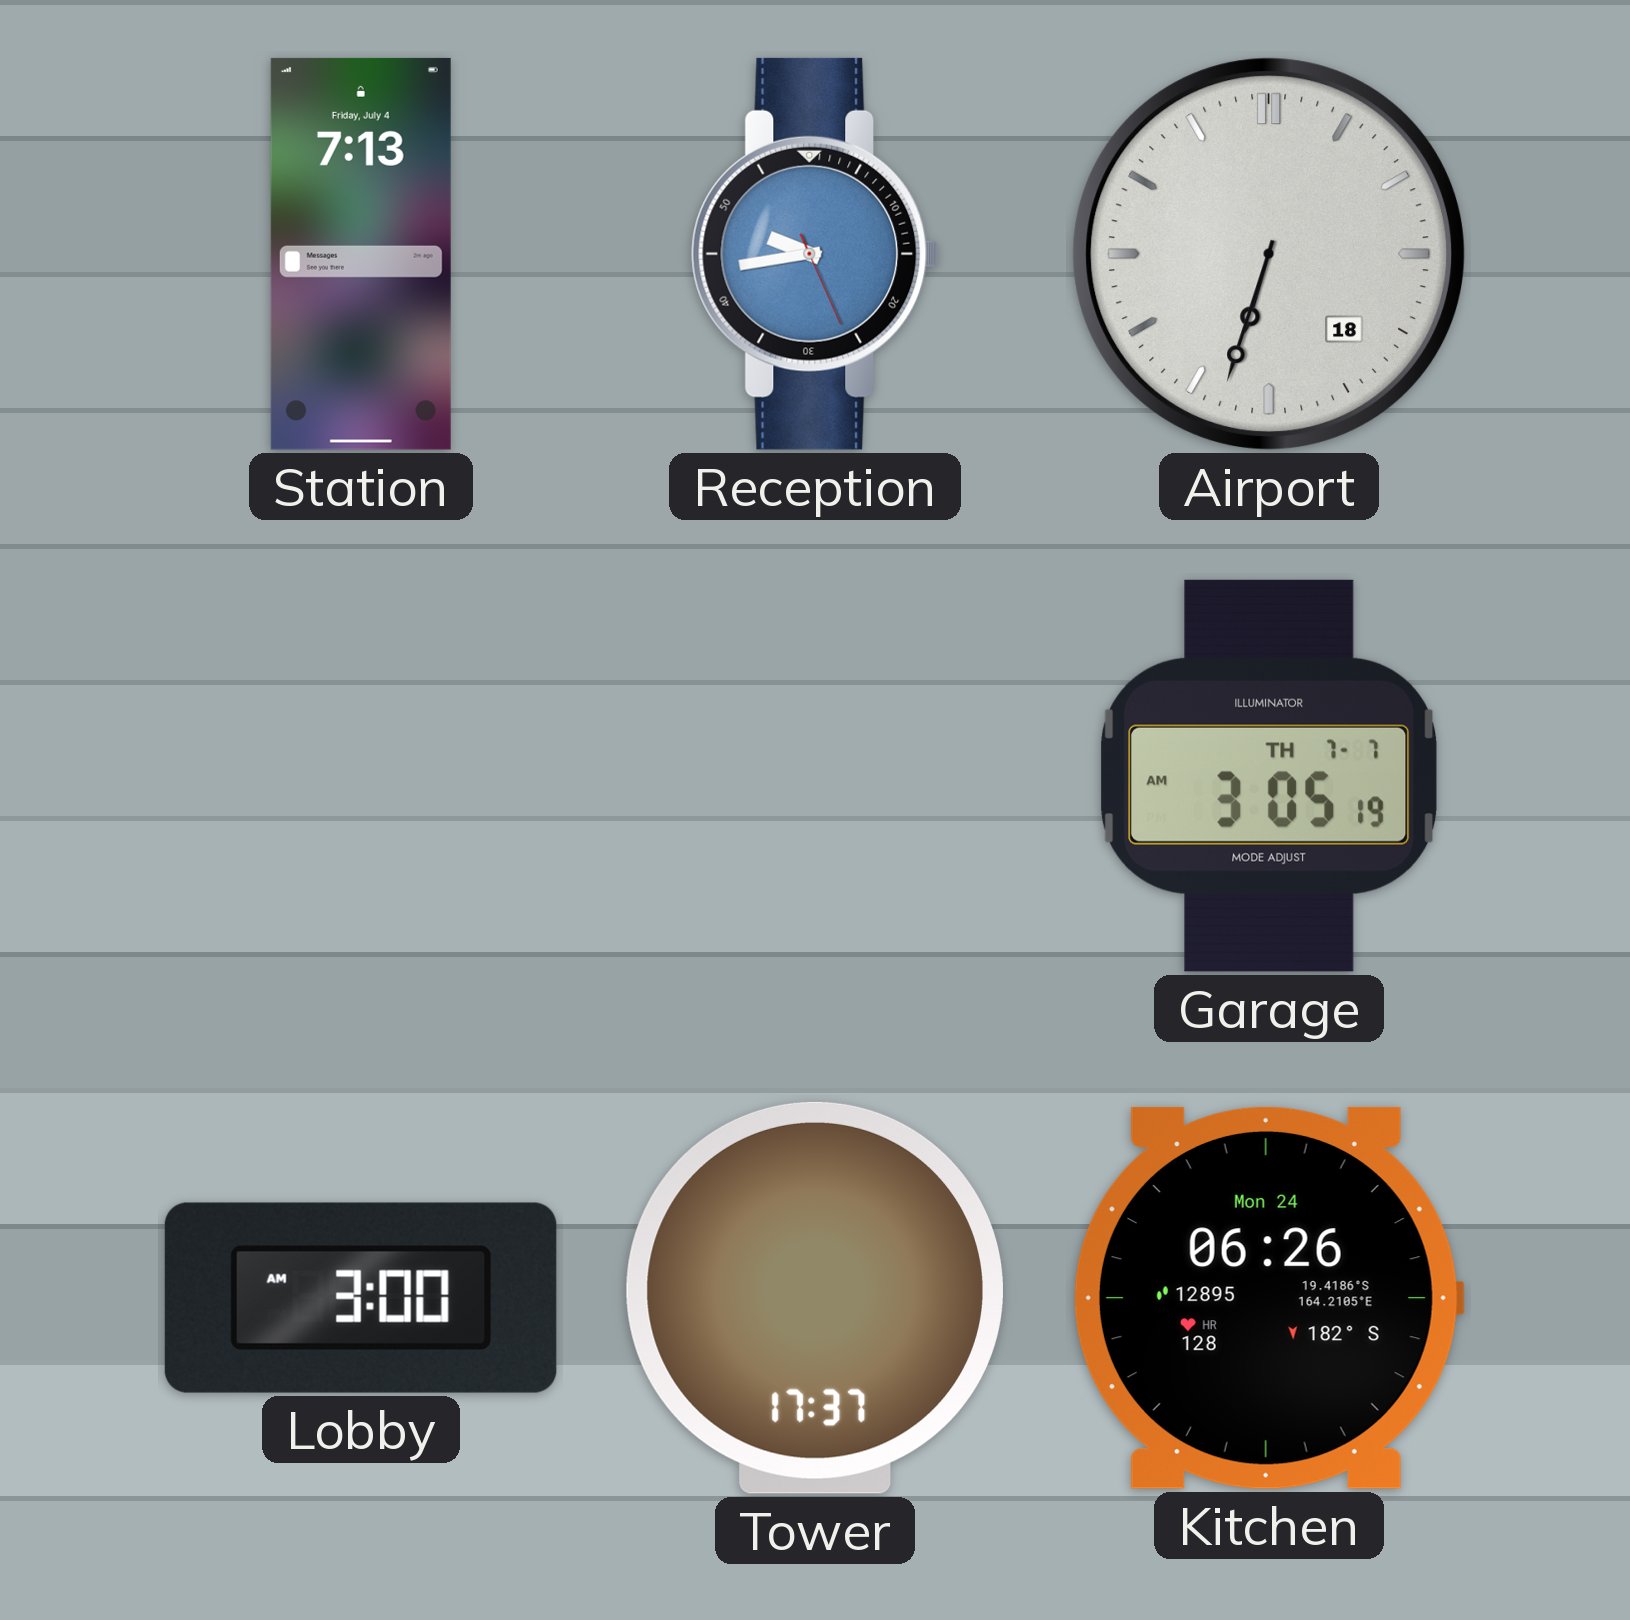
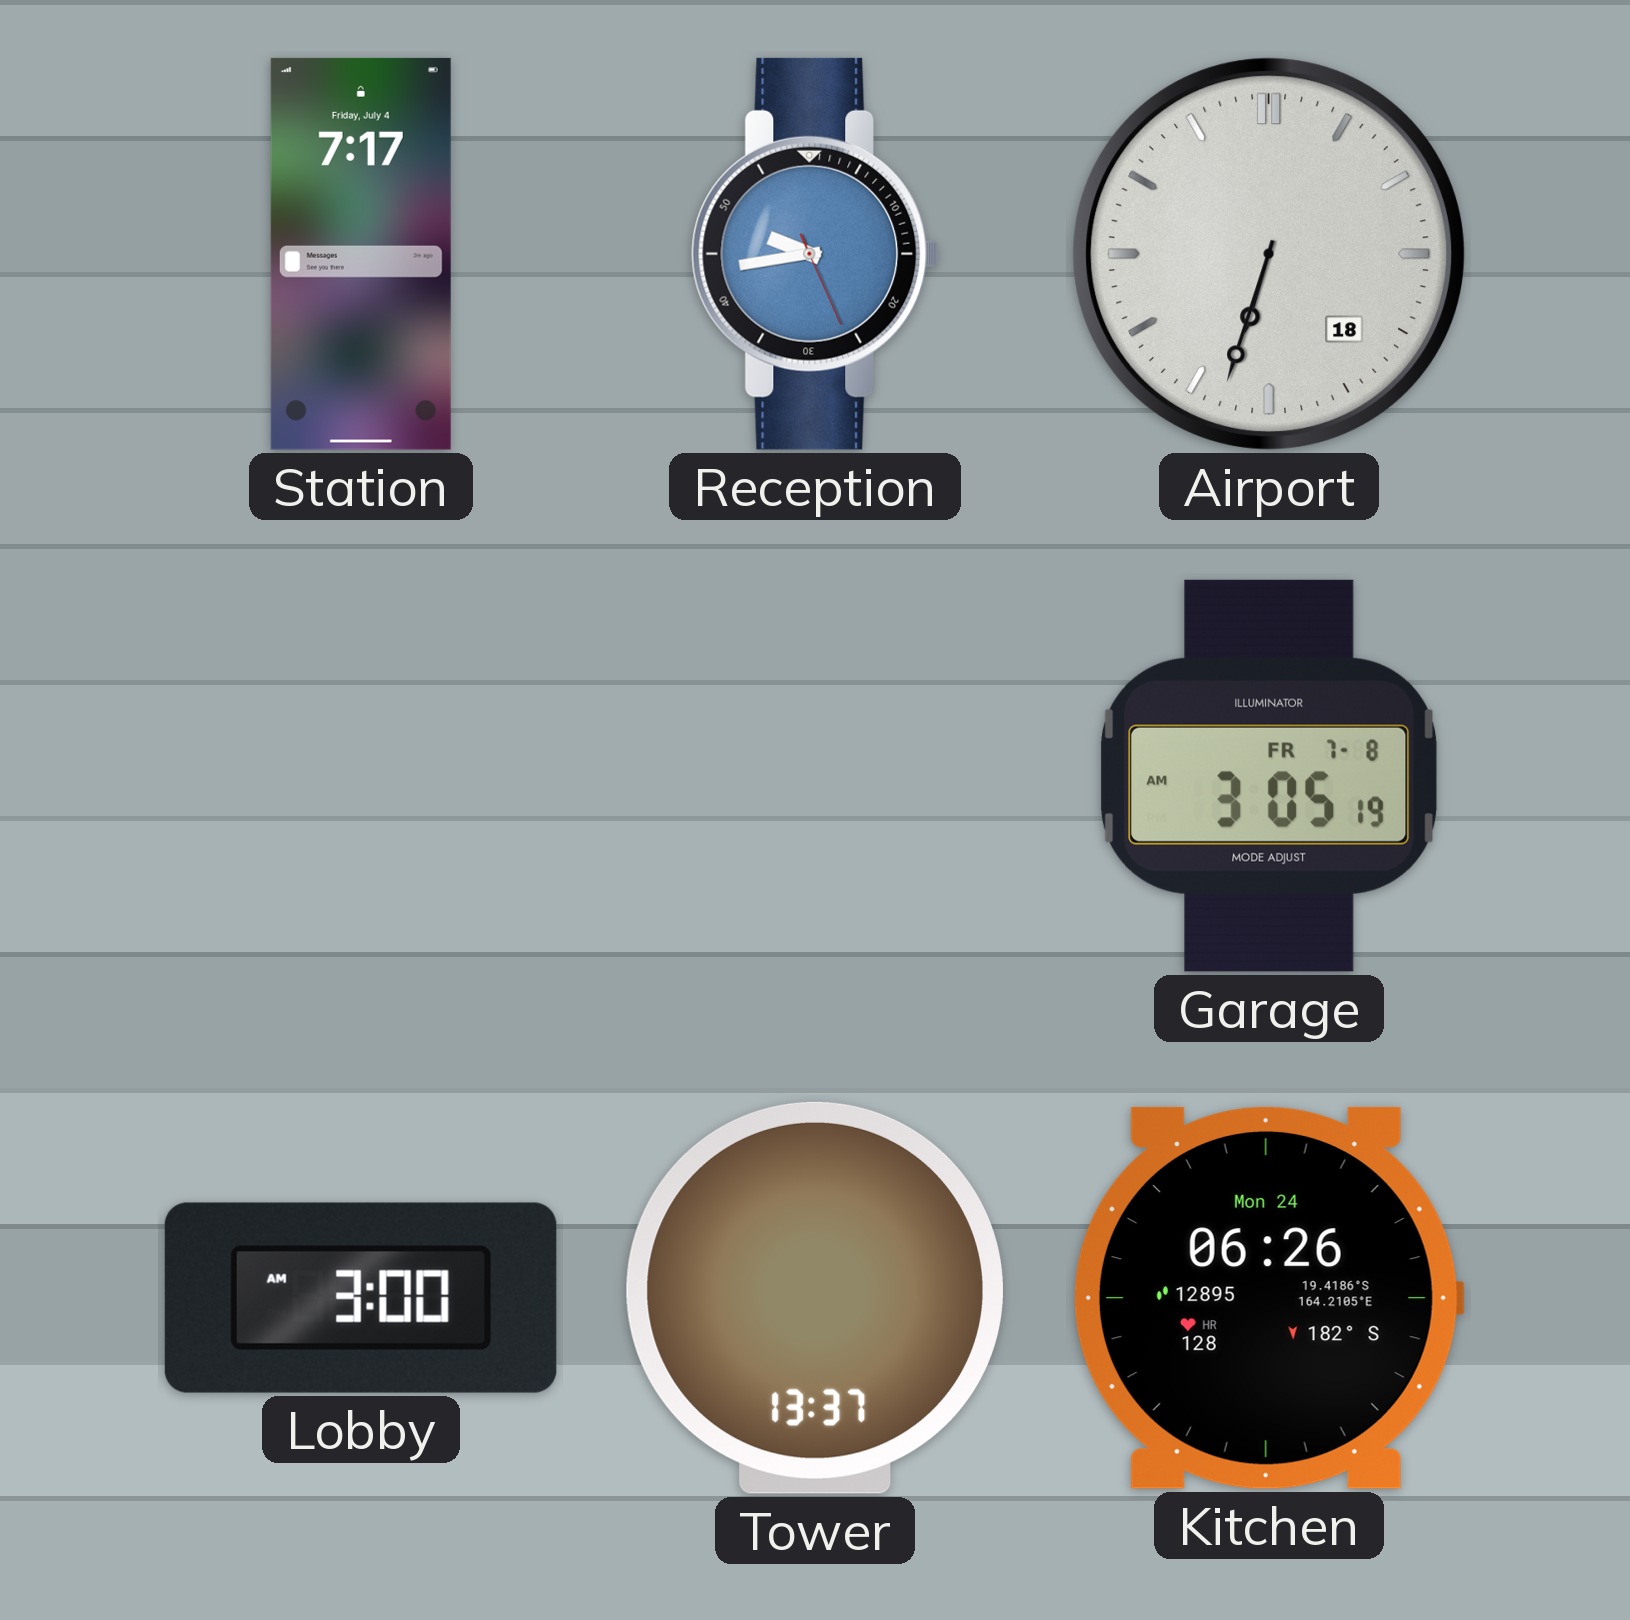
Station: 7:13 -> 7:17
Garage date: TH 7-7 -> FR 7-8
Tower: 17:37 -> 13:37
